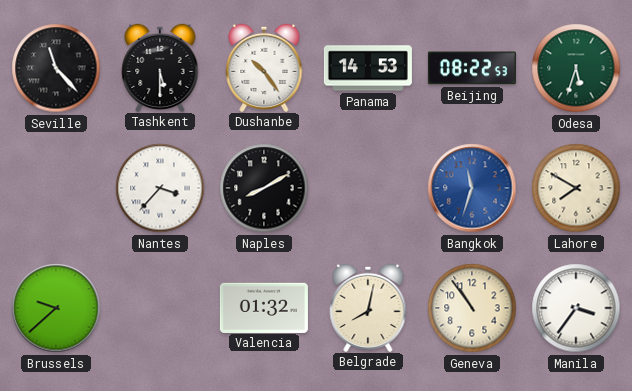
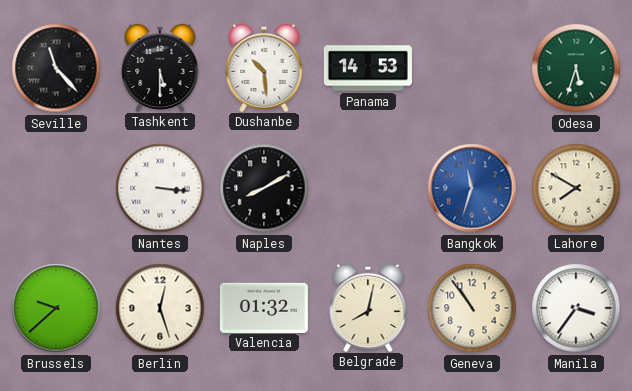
Dushanbe: 10:24 -> 10:29
Beijing: 08:22 -> none
Nantes: 3:37 -> 3:16
Berlin: none -> 12:27
